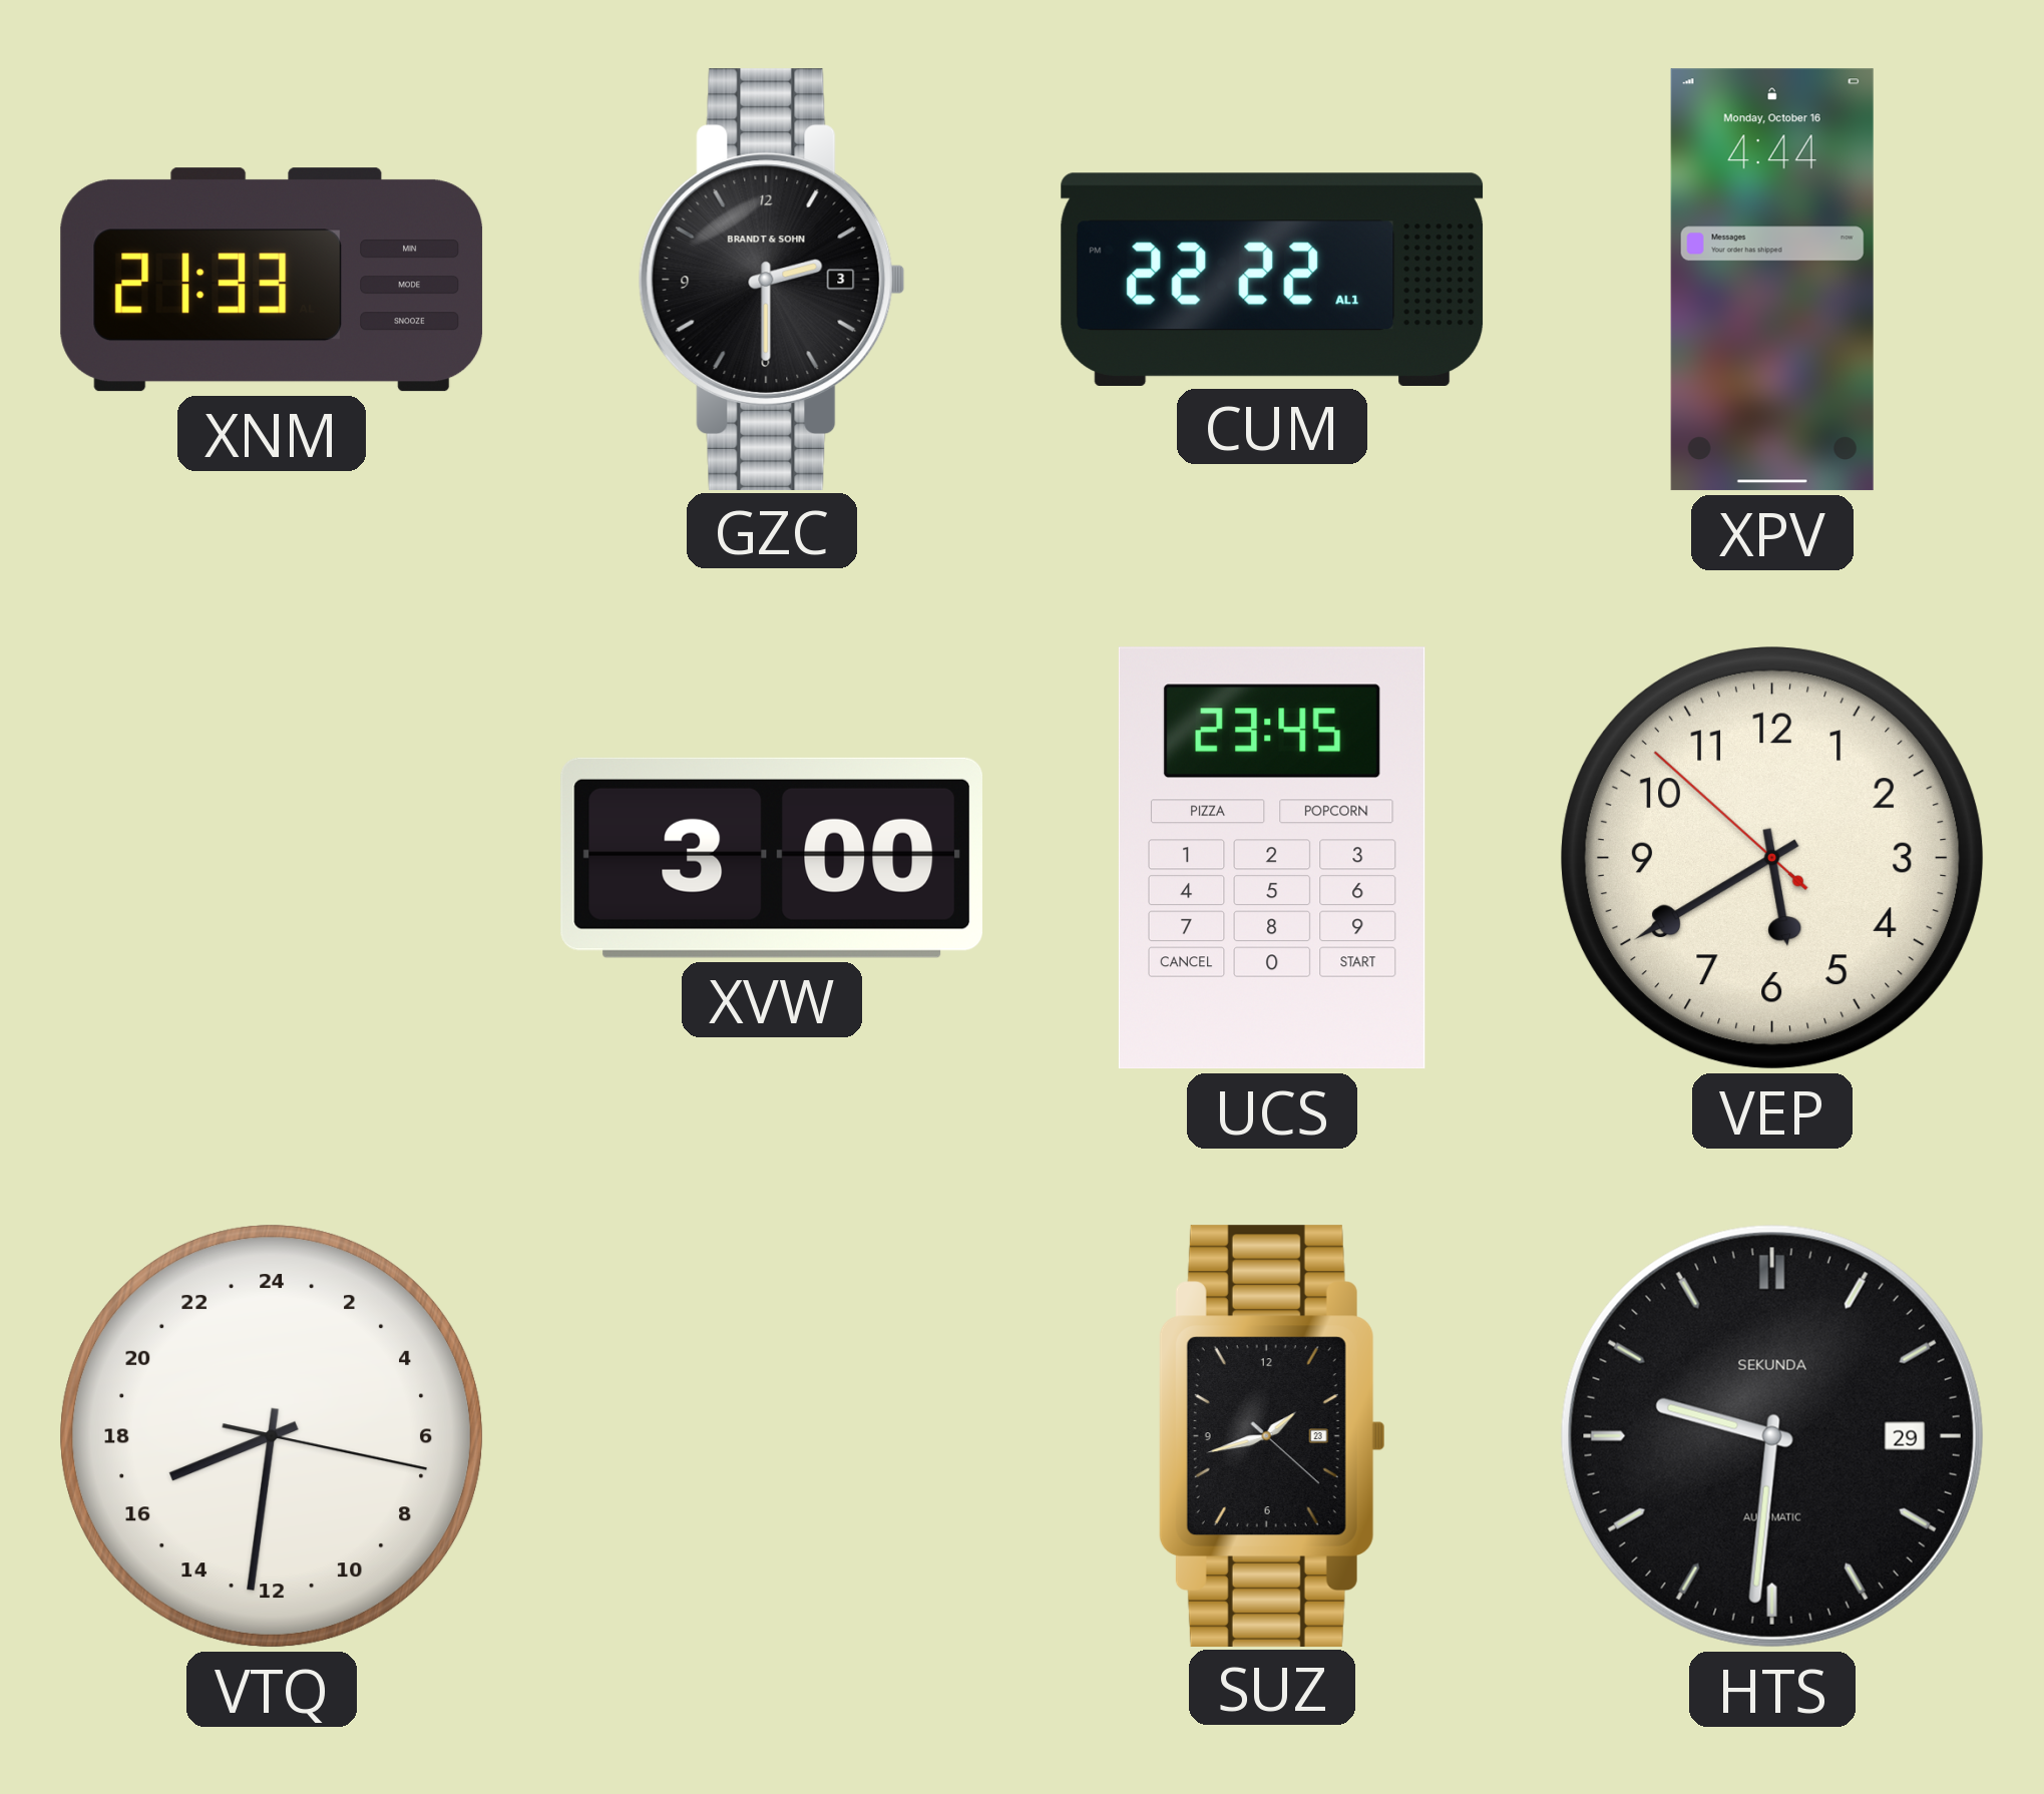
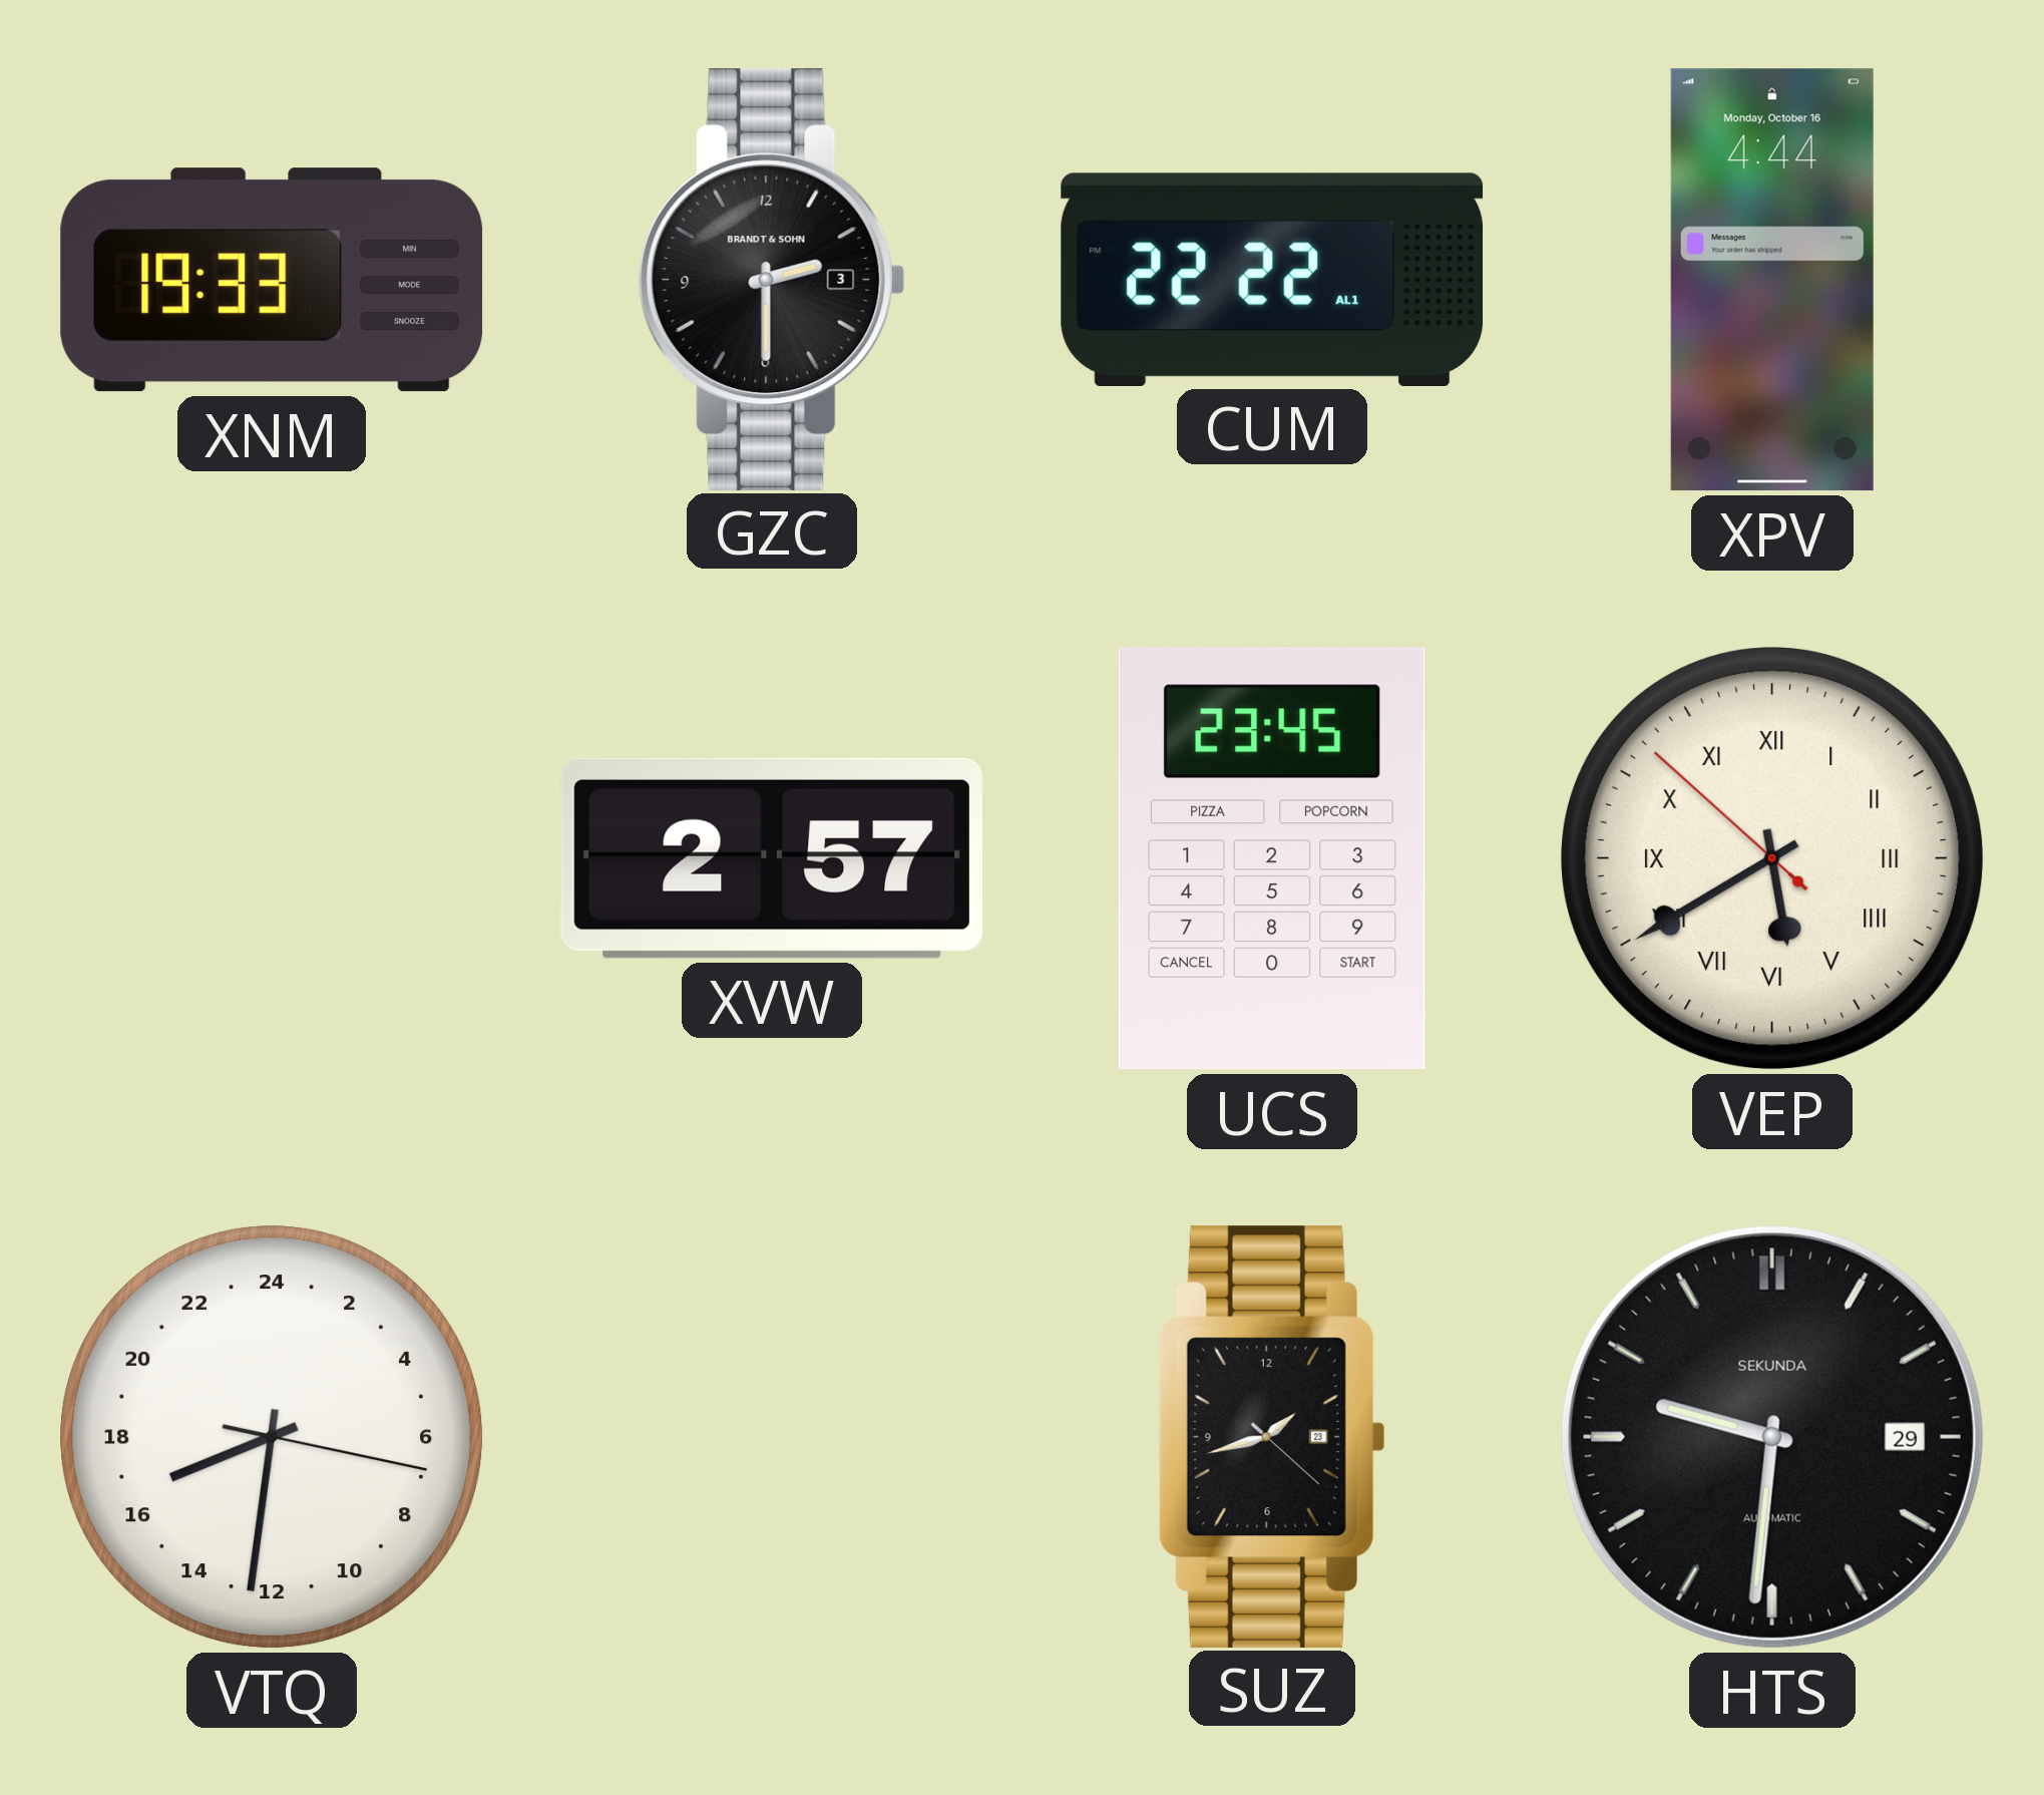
XNM: 21:33 -> 19:33
XVW: 3:00 -> 2:57
VEP numerals: Arabic -> Roman
